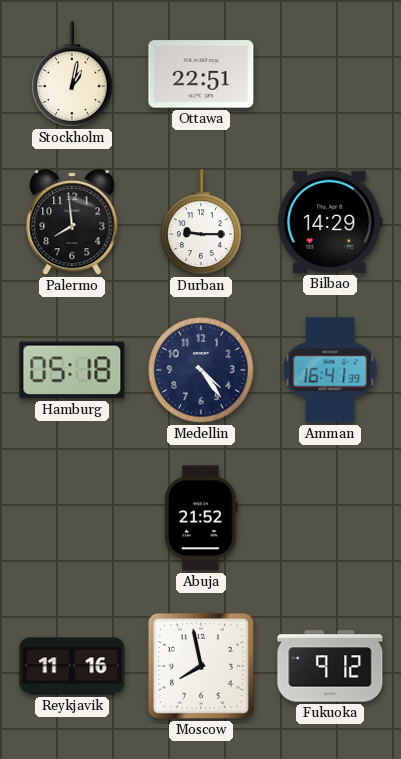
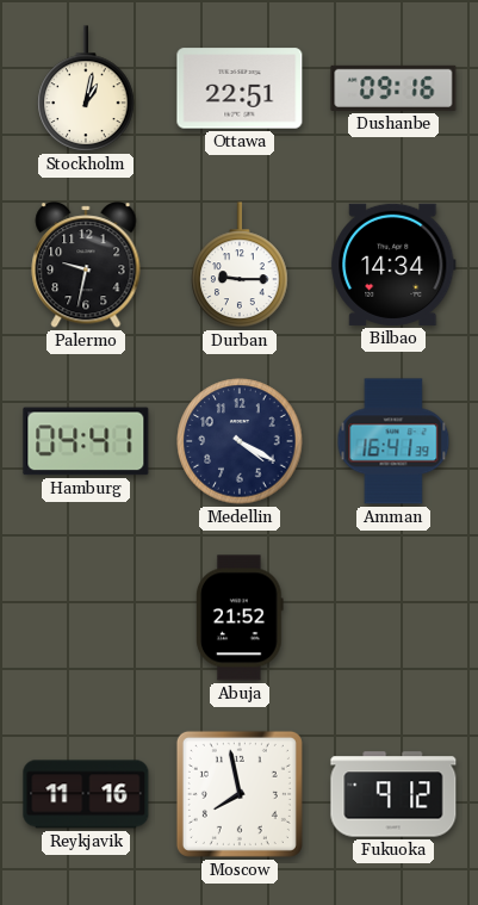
Dushanbe: none -> 09:16
Palermo: 7:59 -> 9:32
Bilbao: 14:29 -> 14:34
Hamburg: 05:18 -> 04:41
Medellin: 4:24 -> 4:20
